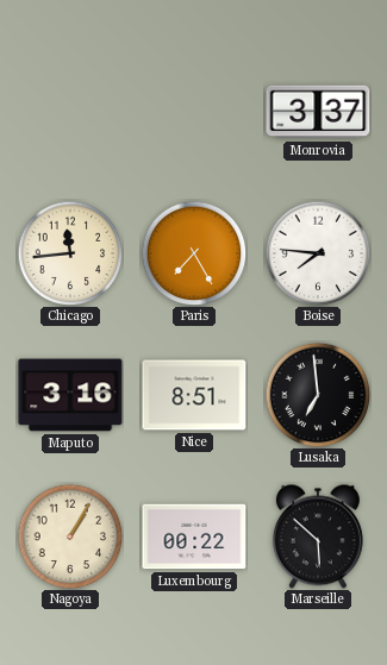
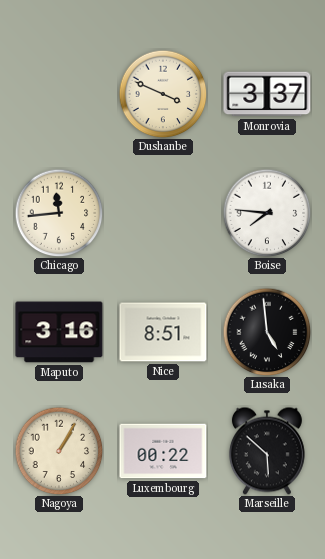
Dushanbe: none -> 3:49
Paris: 7:25 -> none
Lusaka: 6:59 -> 4:59
